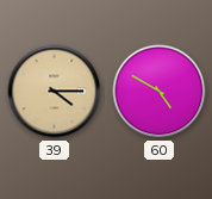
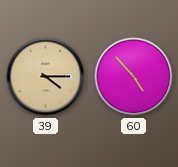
60: 4:50 -> 4:53
